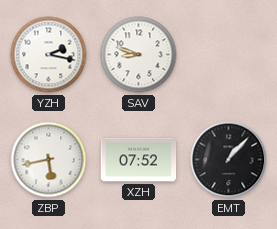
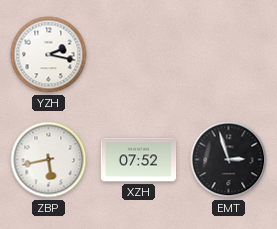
SAV: 8:48 -> none
EMT: 1:07 -> 2:57
